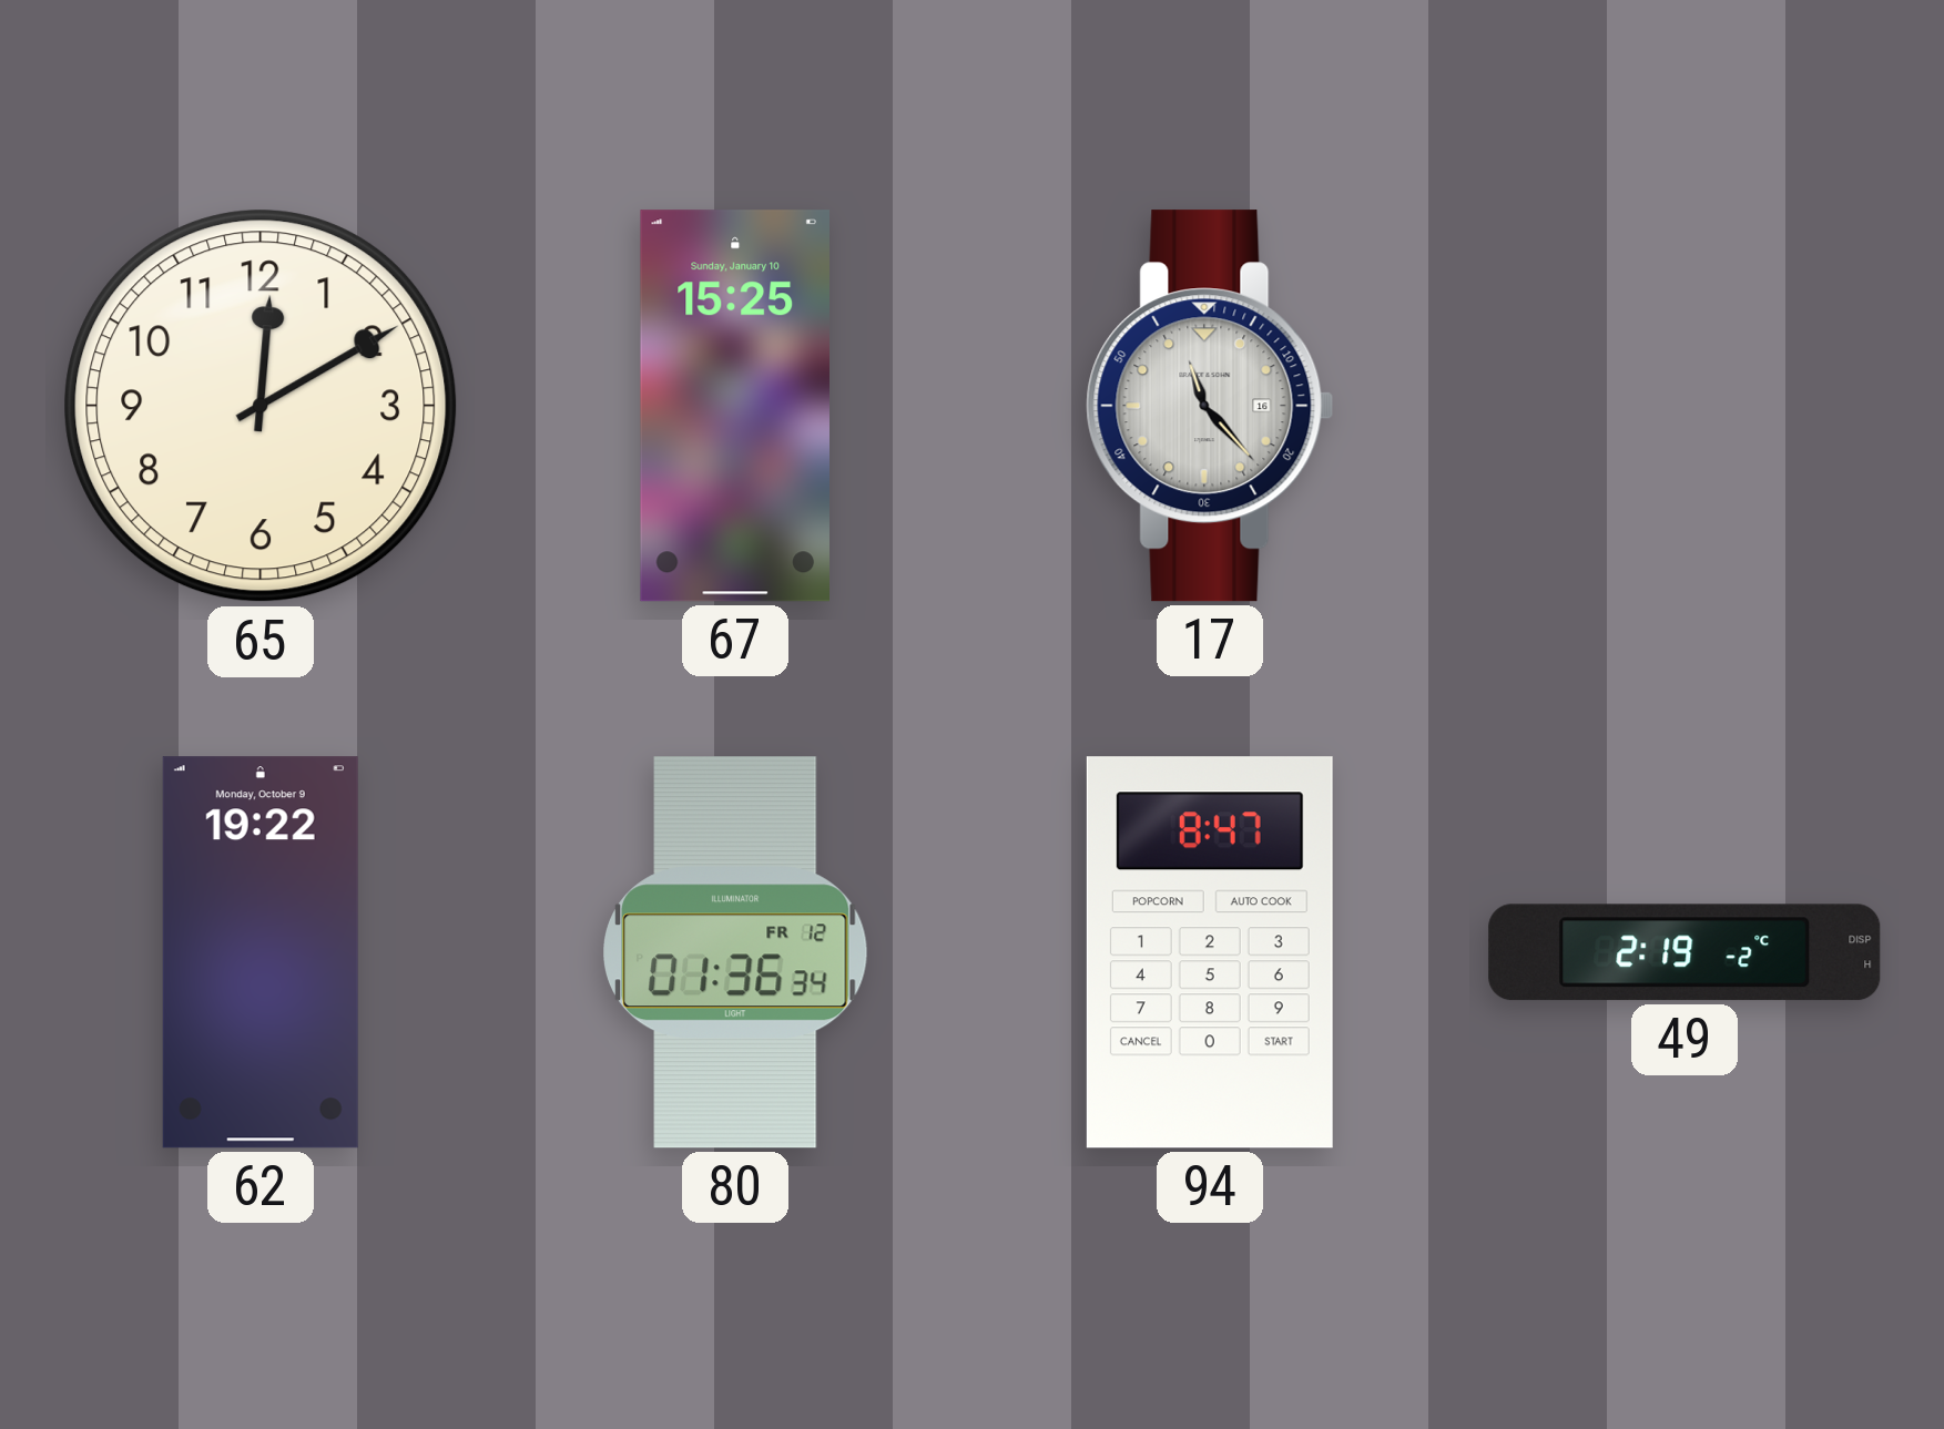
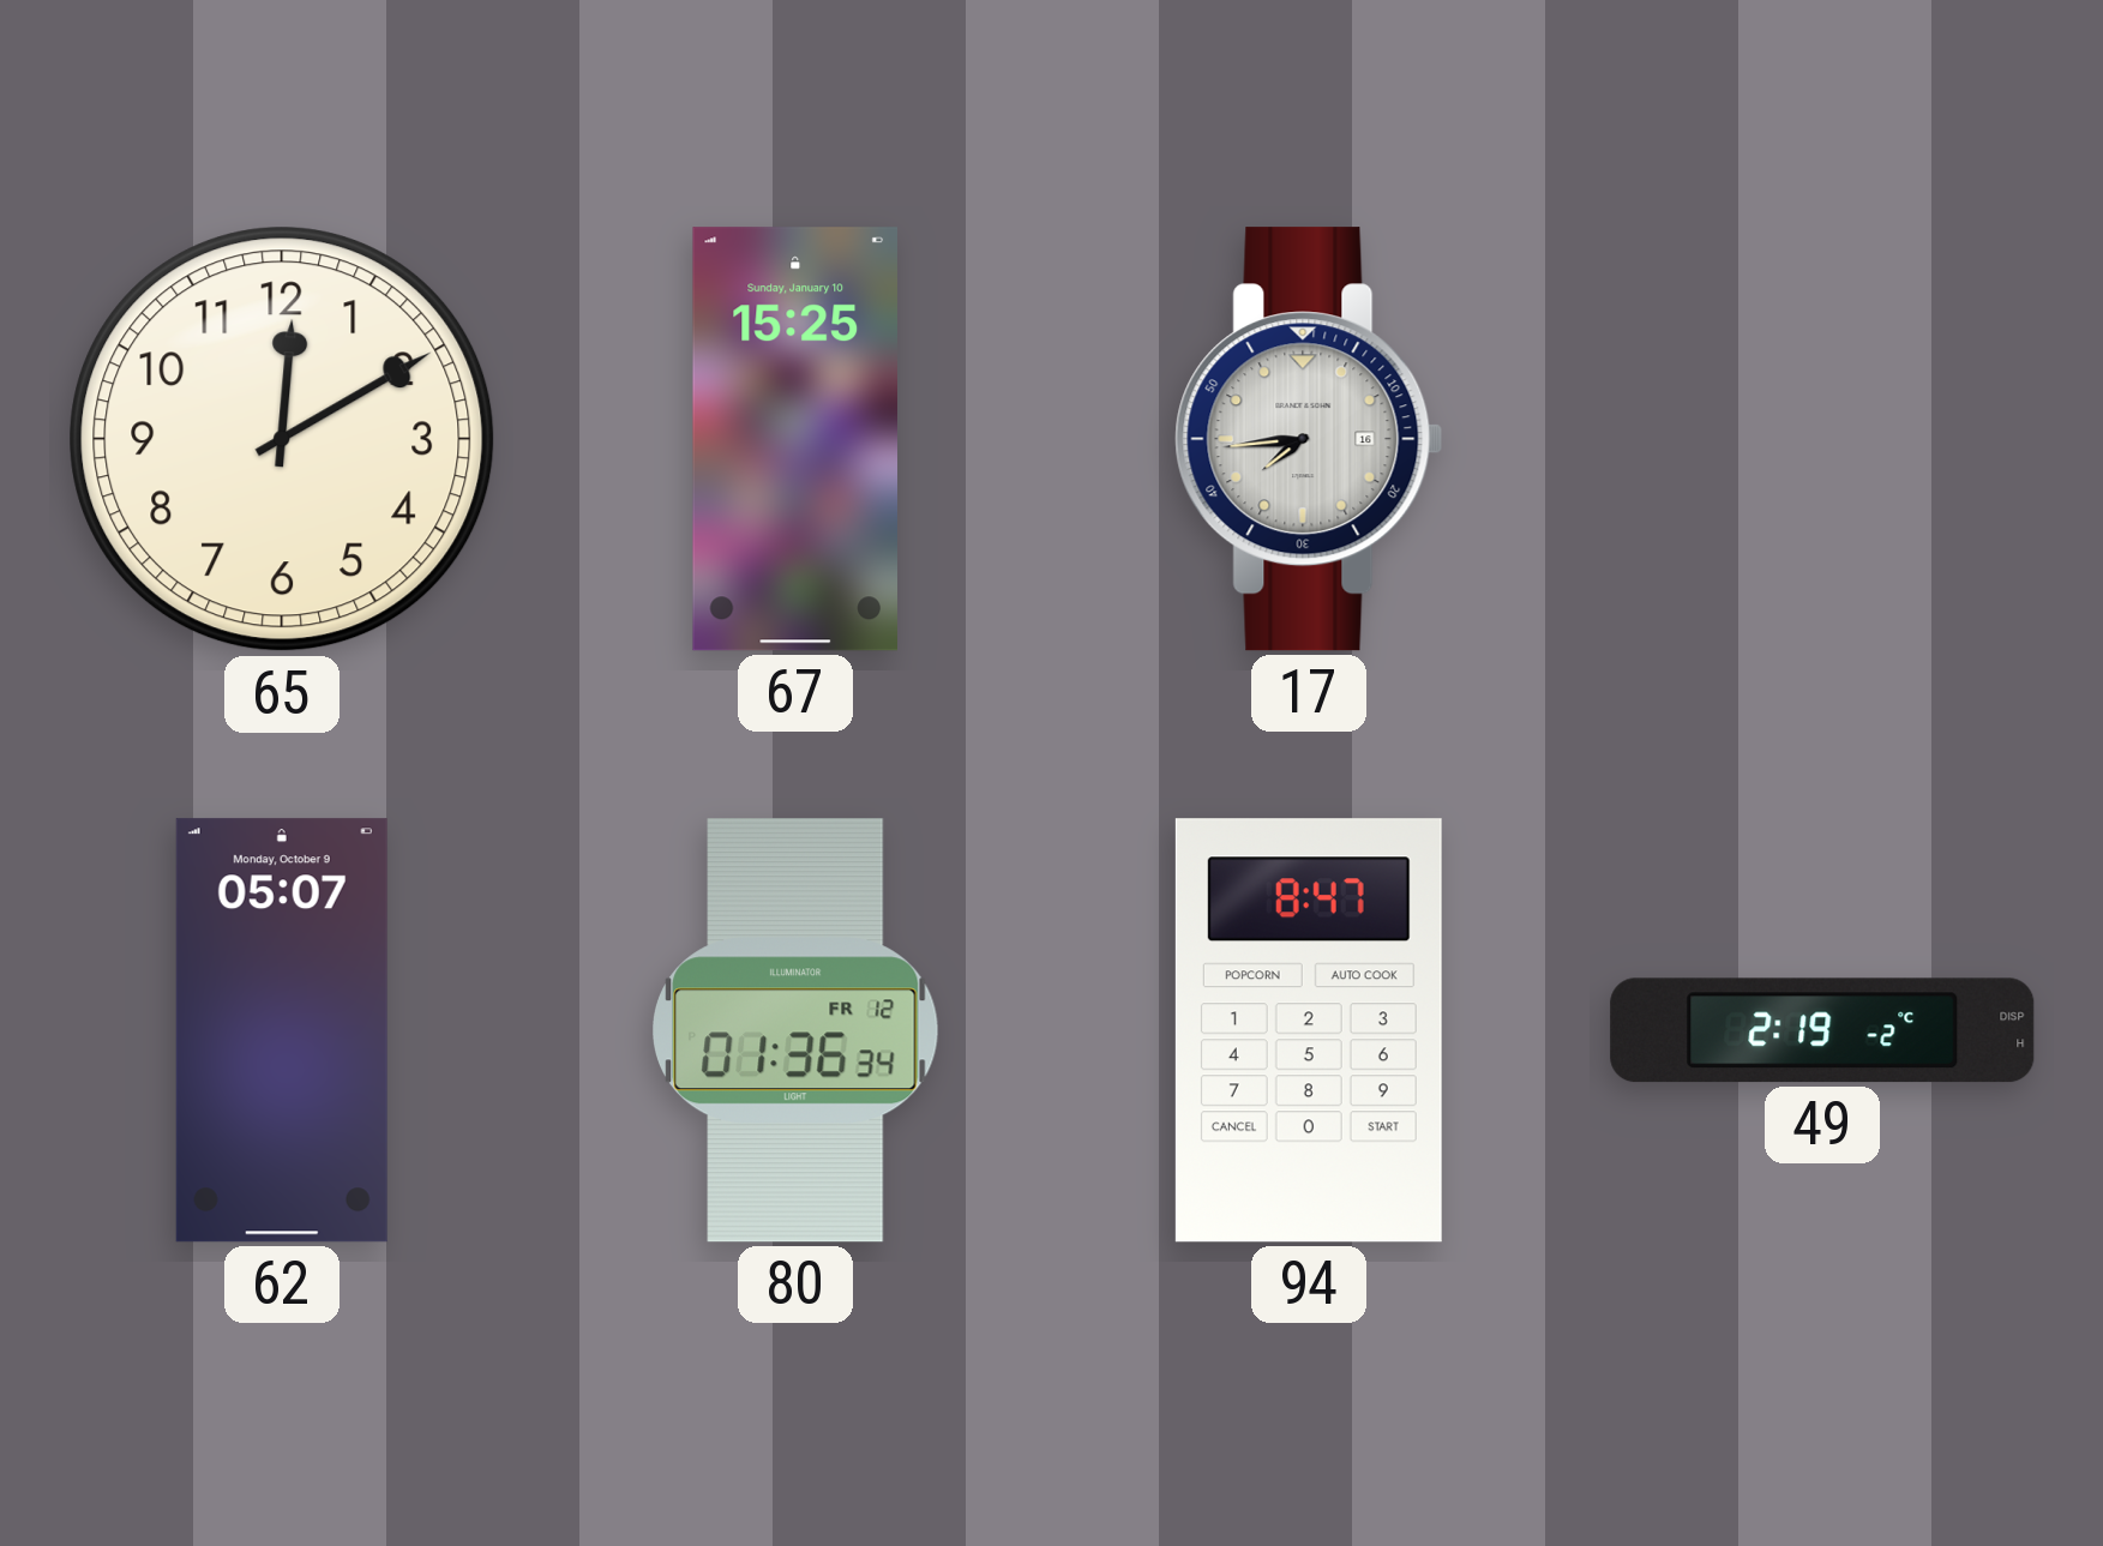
17: 11:23 -> 7:44
62: 19:22 -> 05:07
